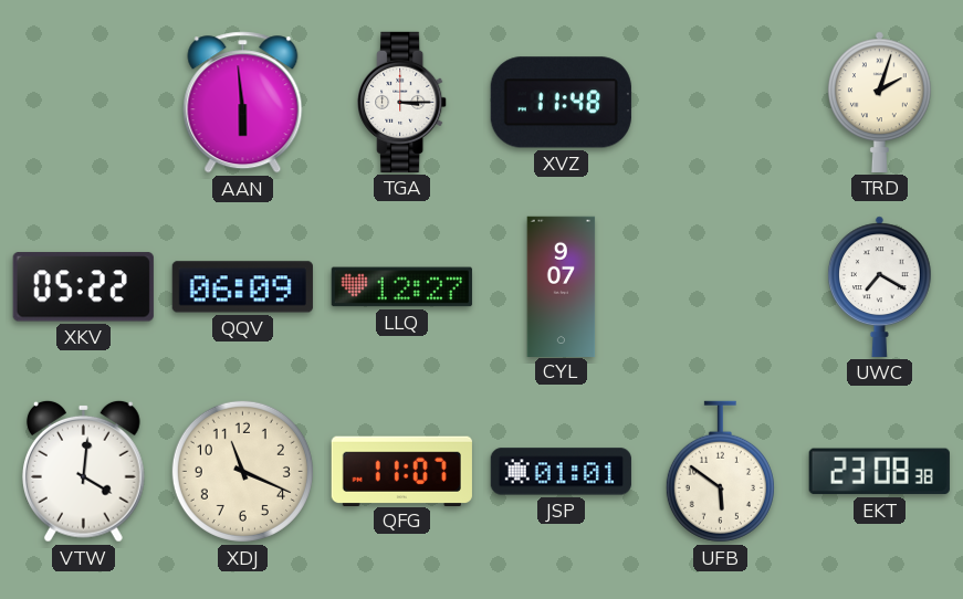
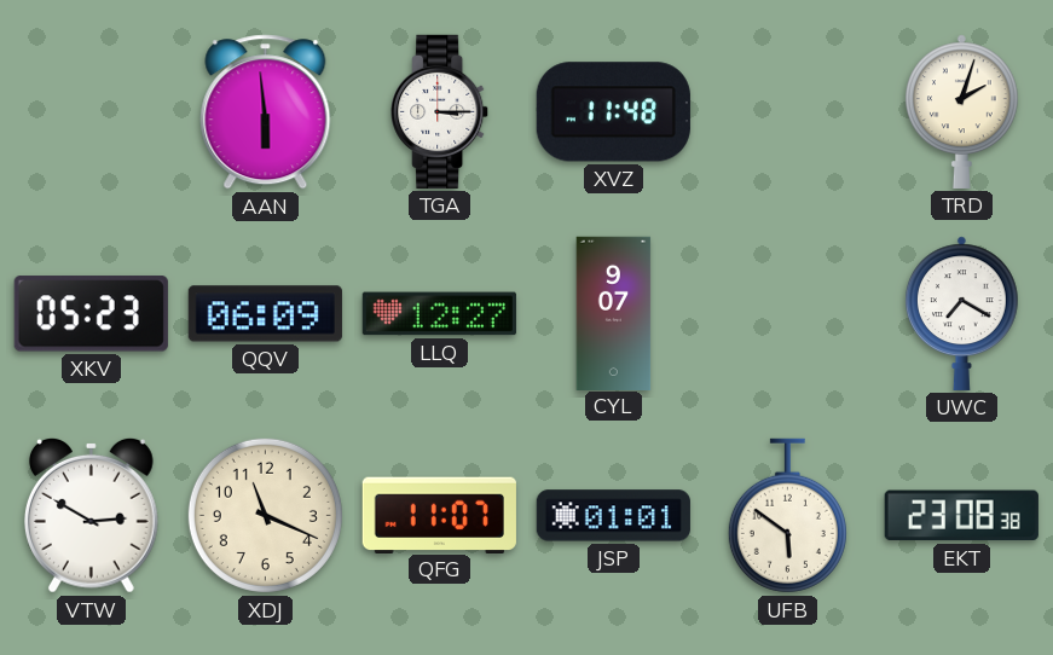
XKV: 05:22 -> 05:23
VTW: 4:01 -> 2:50
